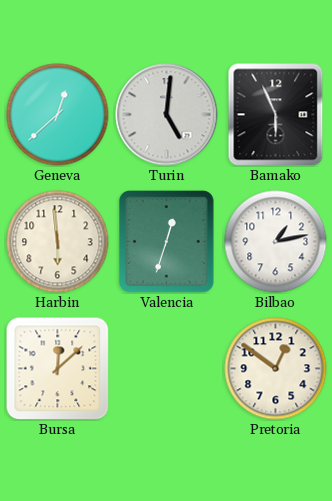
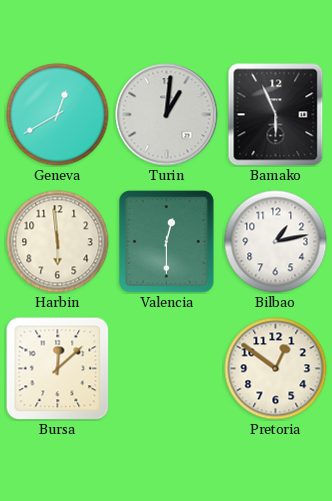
Geneva: 12:38 -> 12:40
Turin: 5:01 -> 1:01
Valencia: 12:33 -> 12:30
